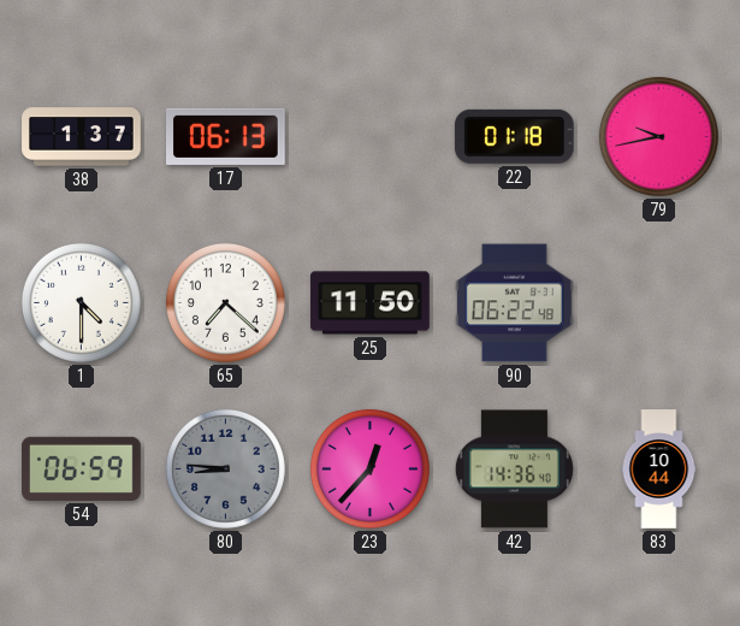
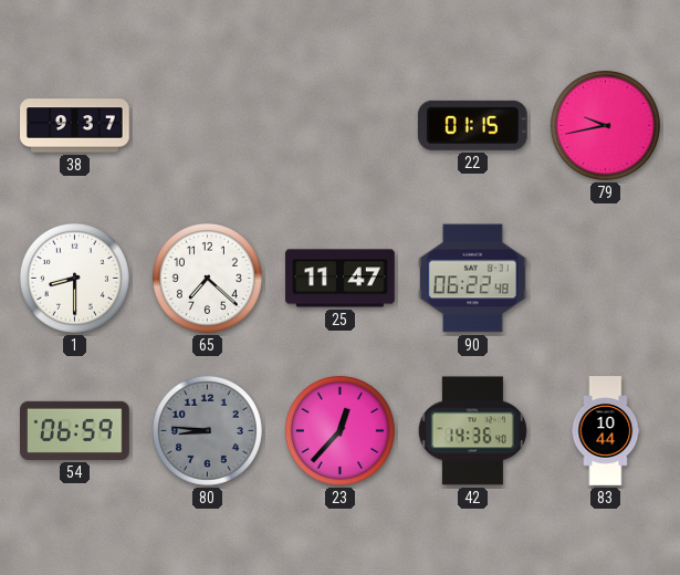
38: 1:37 -> 9:37
17: 06:13 -> none
22: 01:18 -> 01:15
1: 4:30 -> 8:30
25: 11:50 -> 11:47
